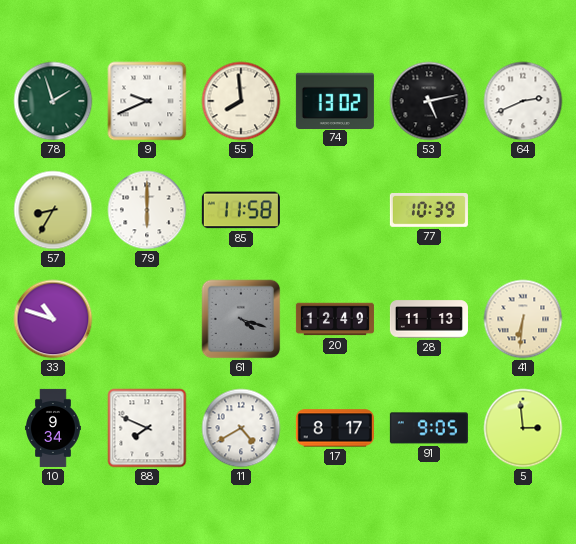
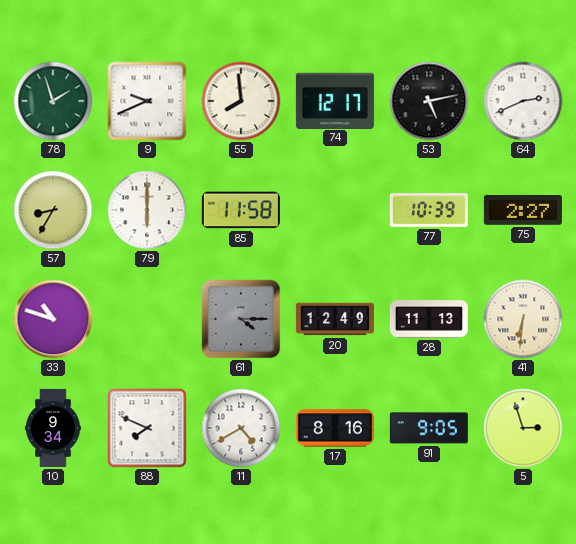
74: 13:02 -> 12:17
75: none -> 2:27
61: 4:18 -> 4:15
17: 8:17 -> 8:16
5: 2:59 -> 2:57
